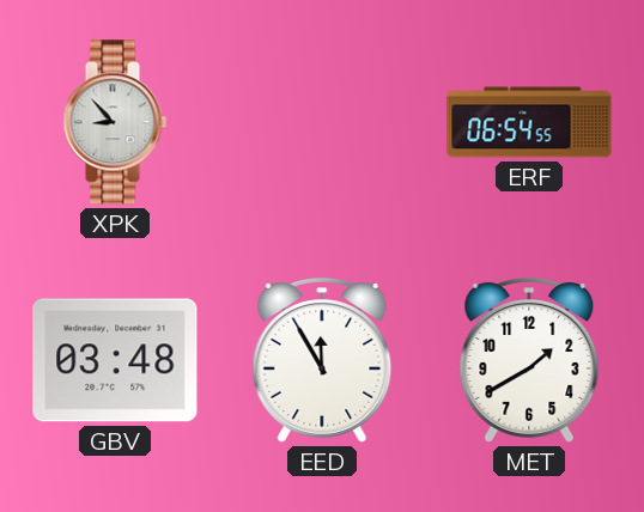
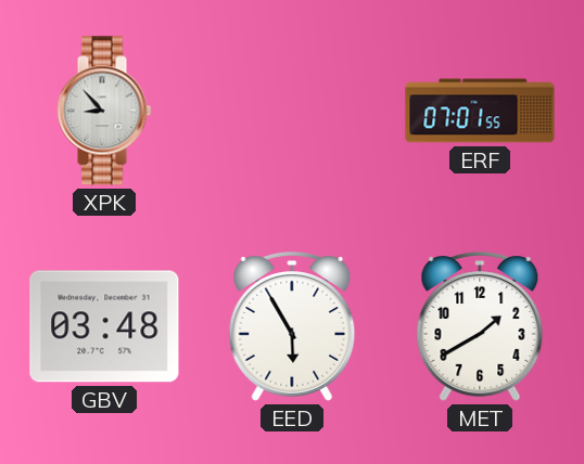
ERF: 06:54 -> 07:01
EED: 11:55 -> 5:55
